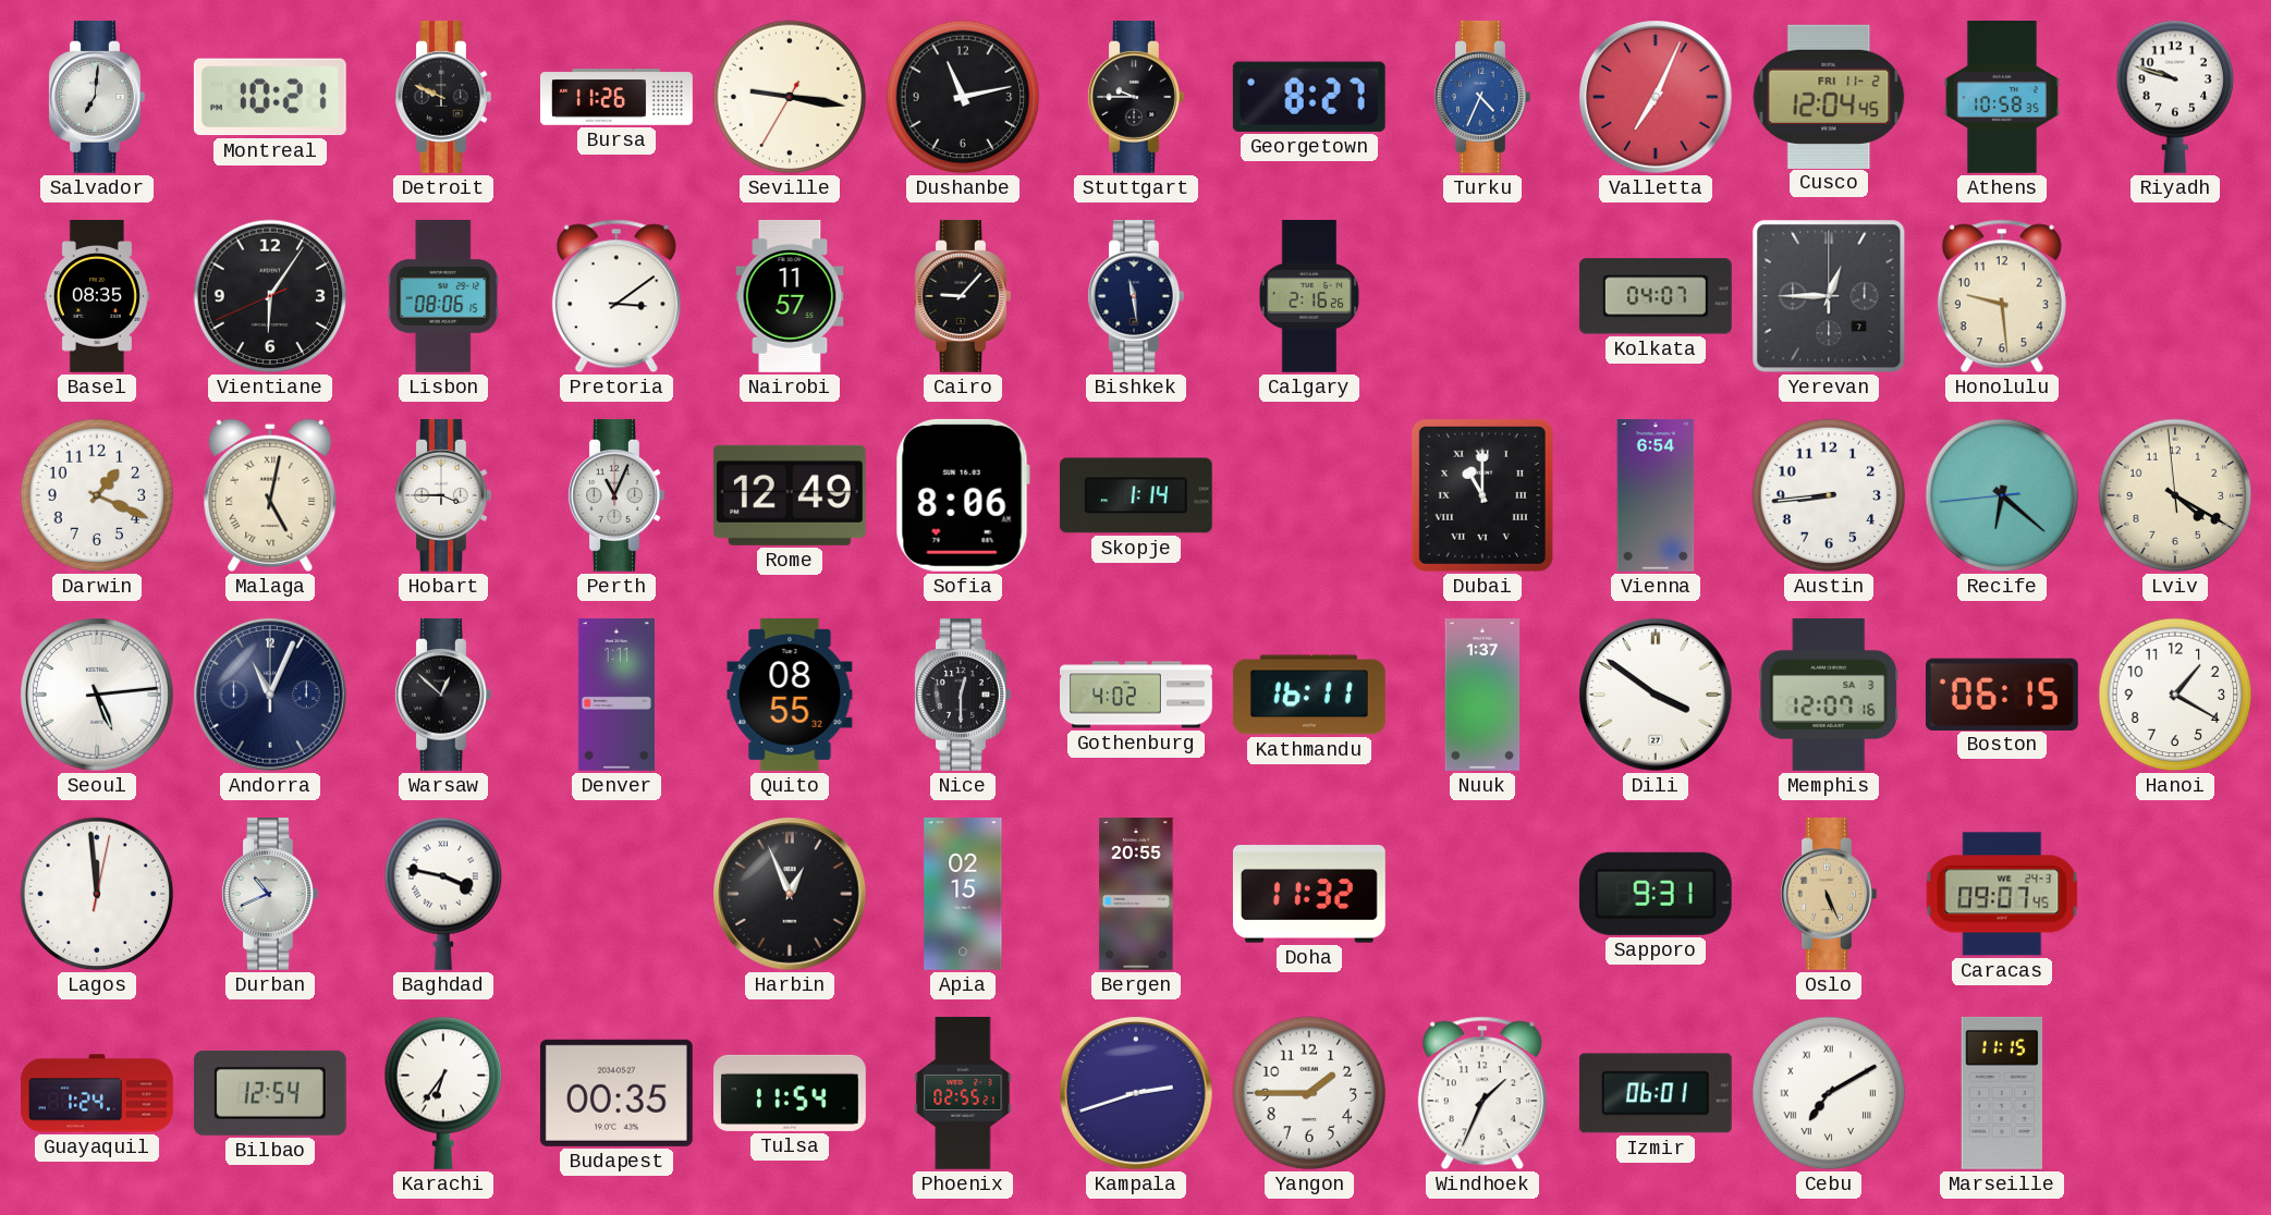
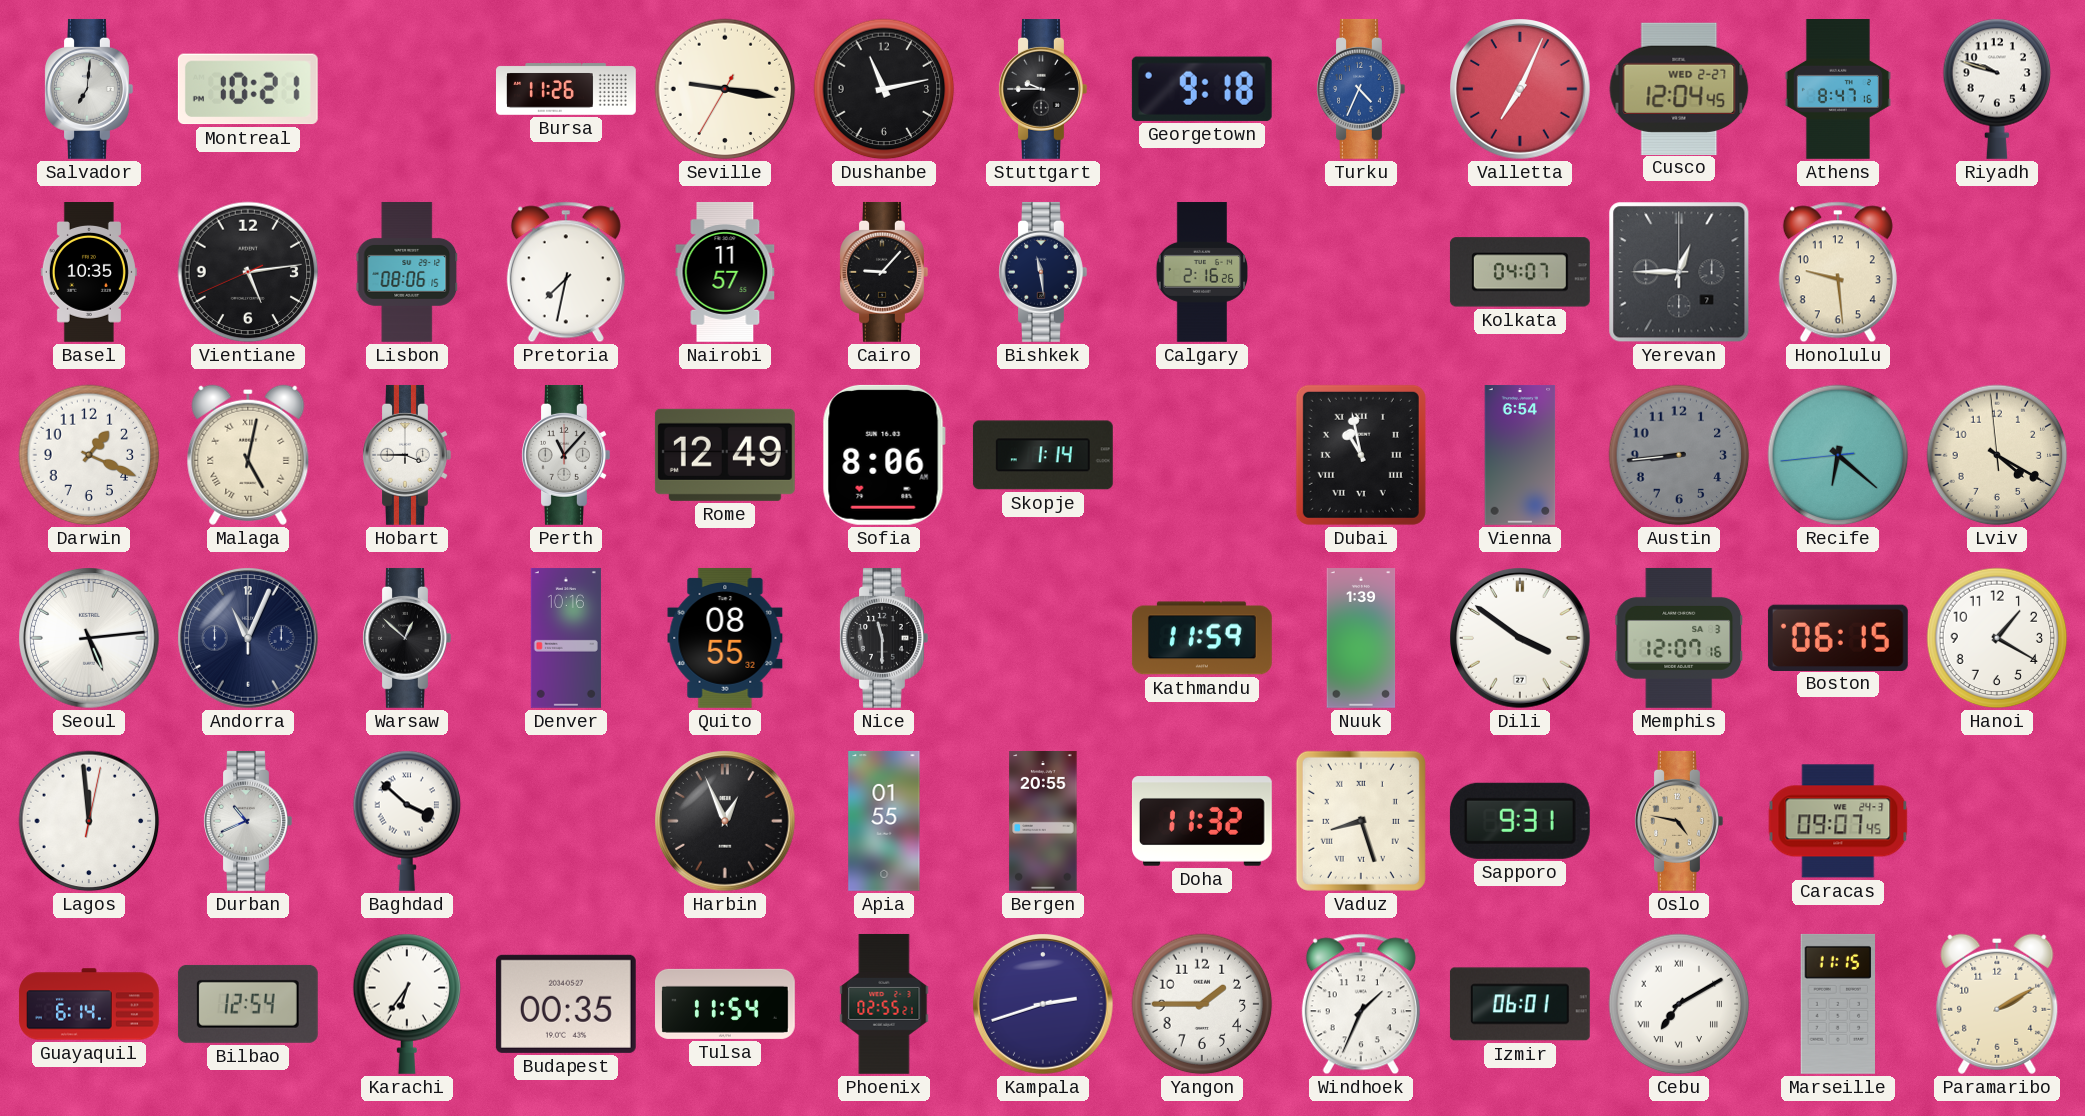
Detroit: 9:49 -> none
Georgetown: 8:27 -> 9:18
Cusco date: FRI 11-2 -> WED 2-27
Athens: 10:58 -> 8:47
Basel: 08:35 -> 10:35
Vientiane: 6:05 -> 5:13
Pretoria: 3:09 -> 7:32
Perth: 11:04 -> 11:07
Dubai: 11:00 -> 10:58
Austin dial: white -> grey
Denver: 1:11 -> 10:16
Nice: 12:30 -> 11:30
Gothenburg: 4:02 -> none
Kathmandu: 16:11 -> 11:59
Nuuk: 1:37 -> 1:39
Baghdad: 3:47 -> 3:52
Apia: 02:15 -> 01:55
Vaduz: none -> 8:27
Oslo: 5:26 -> 4:47
Guayaquil: 1:24 -> 6:14
Paramaribo: none -> 2:10
